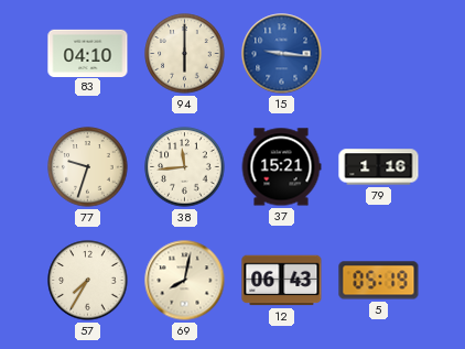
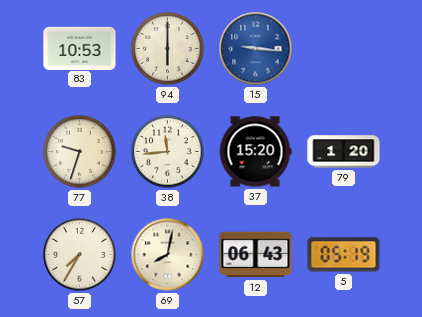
83: 04:10 -> 10:53
37: 15:21 -> 15:20
79: 1:16 -> 1:20
